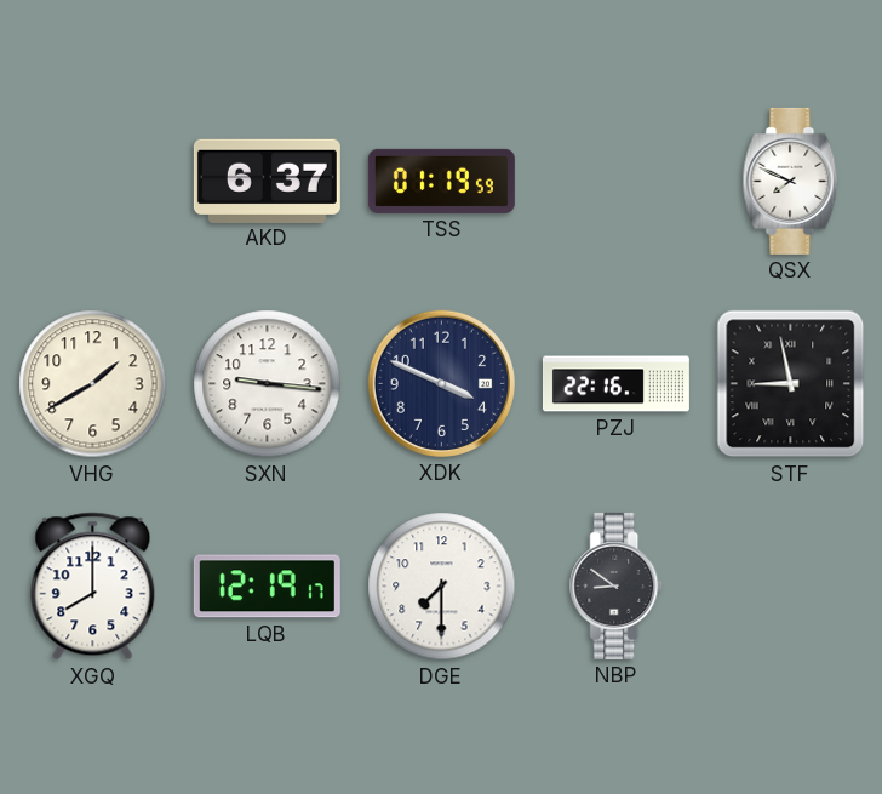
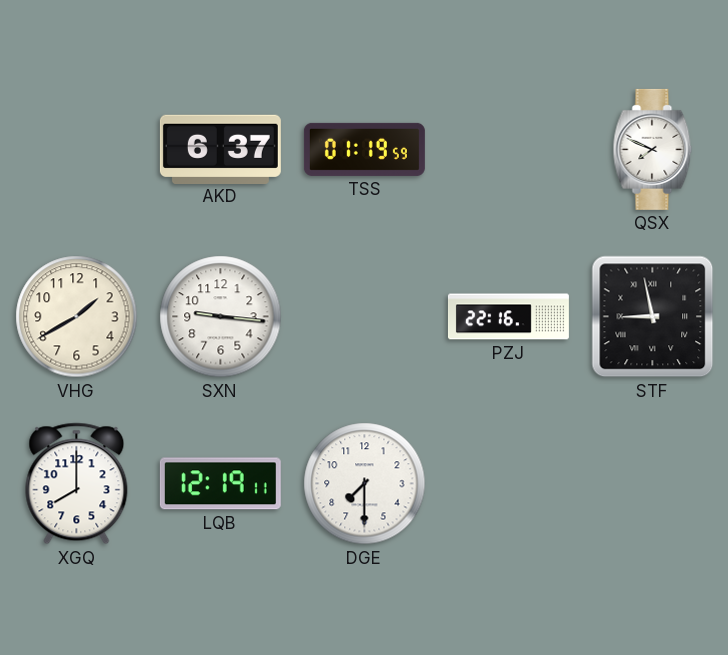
XDK: 3:49 -> none
LQB: 12:19:17 -> 12:19:11
NBP: 8:51 -> none
